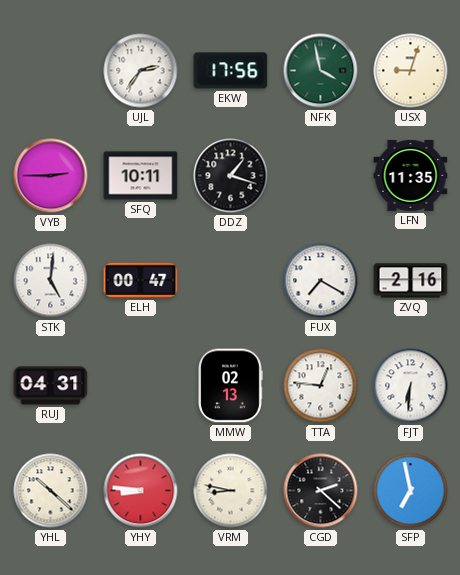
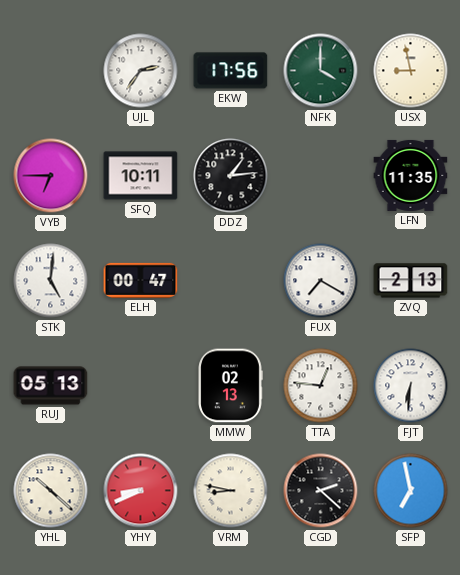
NFK: 3:58 -> 4:00
USX: 9:03 -> 8:58
VYB: 2:45 -> 6:45
DDZ: 1:18 -> 1:14
ZVQ: 2:16 -> 2:13
RUJ: 04:31 -> 05:13
YHY: 8:46 -> 8:41
